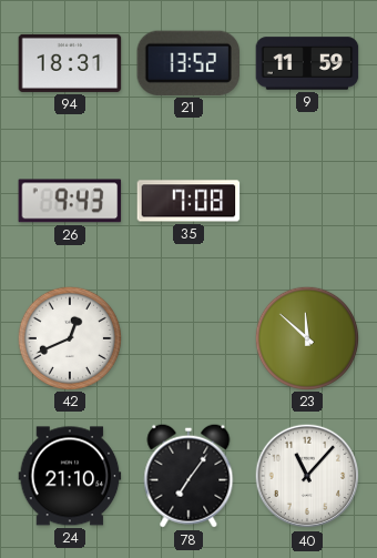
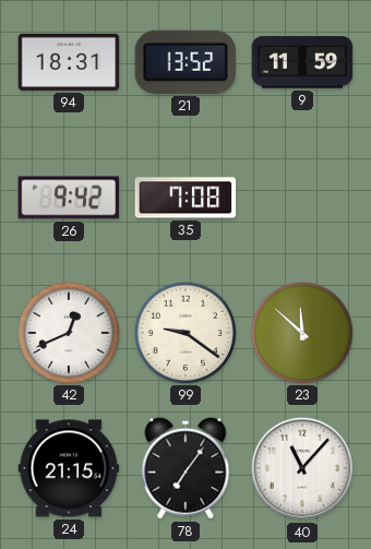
26: 9:43 -> 9:42
99: none -> 9:21
24: 21:10 -> 21:15
